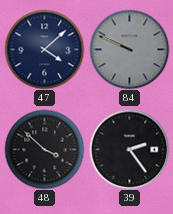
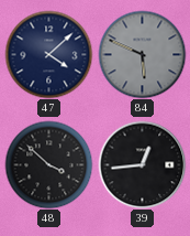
84: 9:49 -> 5:49
39: 2:24 -> 12:44
